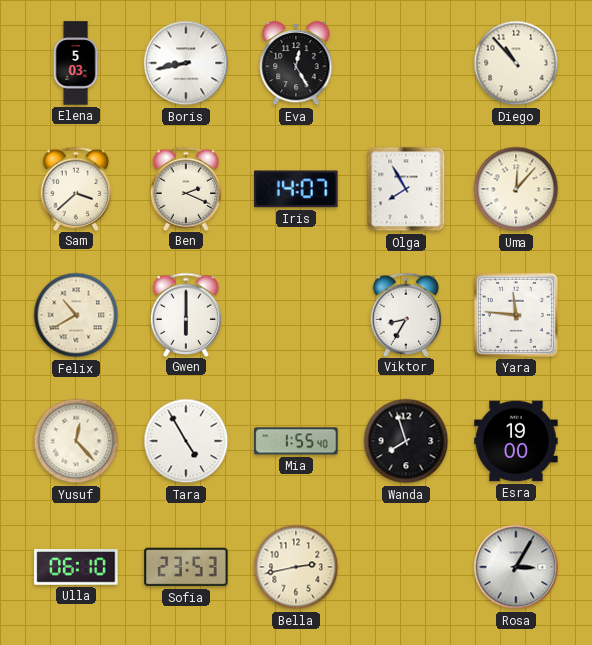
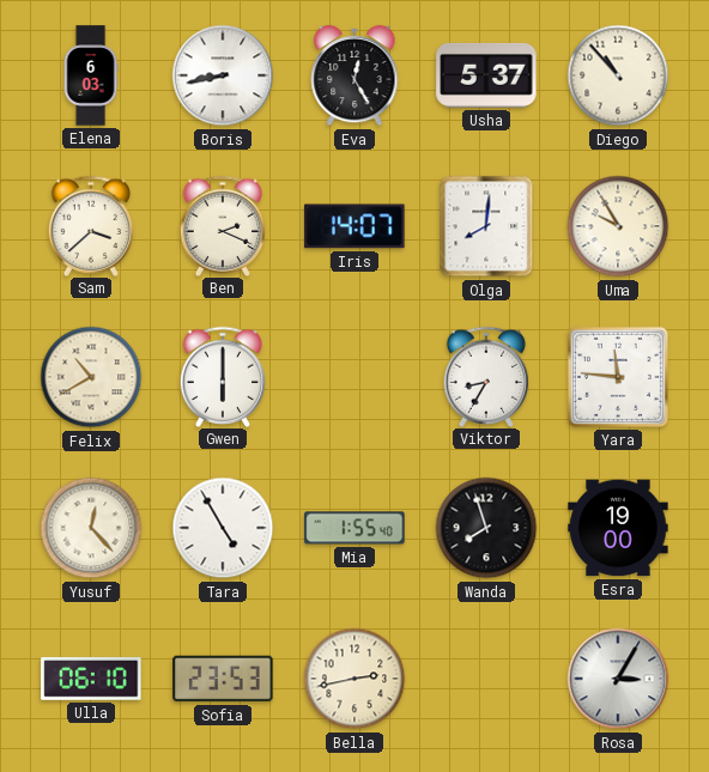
Elena: 5:03 -> 6:03
Usha: none -> 5:37
Olga: 7:55 -> 8:01
Uma: 12:07 -> 9:55
